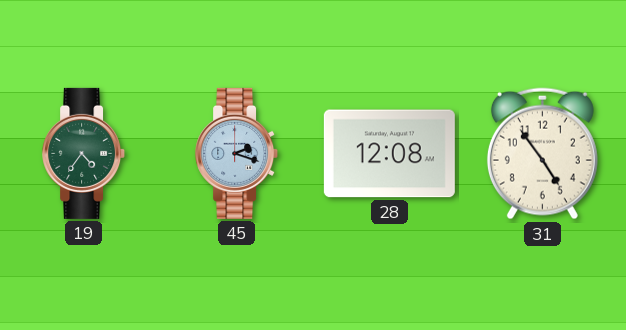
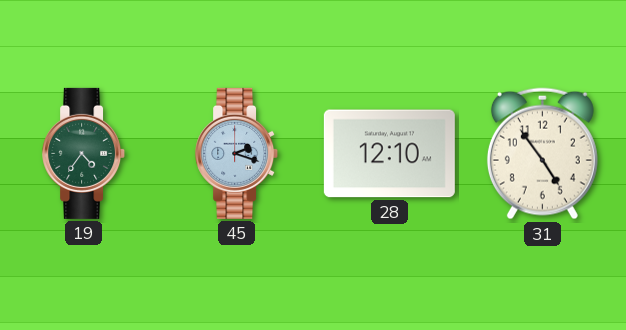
28: 12:08 -> 12:10
